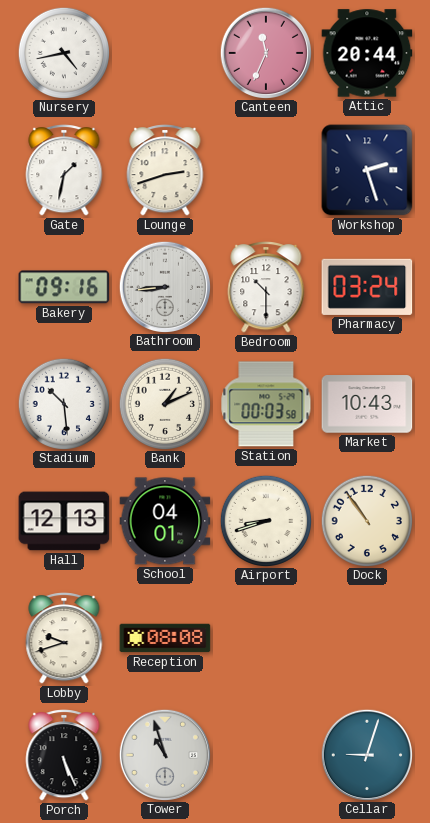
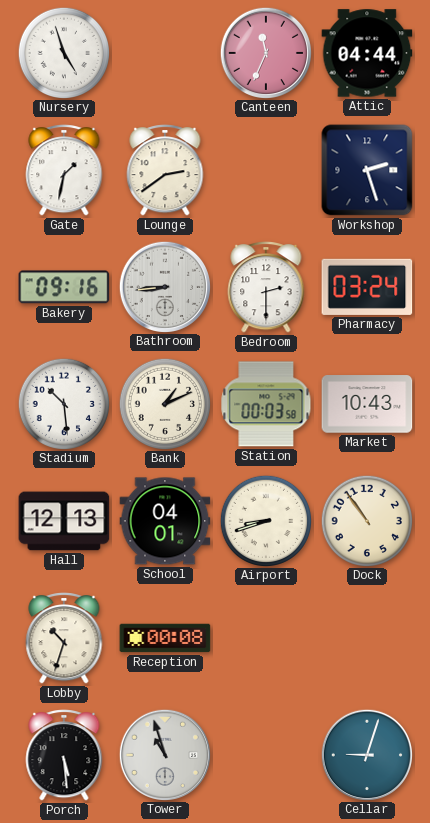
Nursery: 4:43 -> 4:57
Attic: 20:44 -> 04:44
Lounge: 2:42 -> 2:39
Bedroom: 10:30 -> 2:30
Lobby: 9:42 -> 10:33
Reception: 08:08 -> 00:08
Porch: 5:26 -> 5:29
